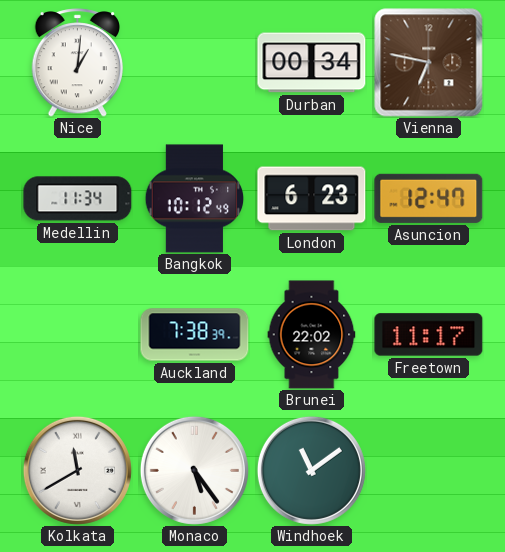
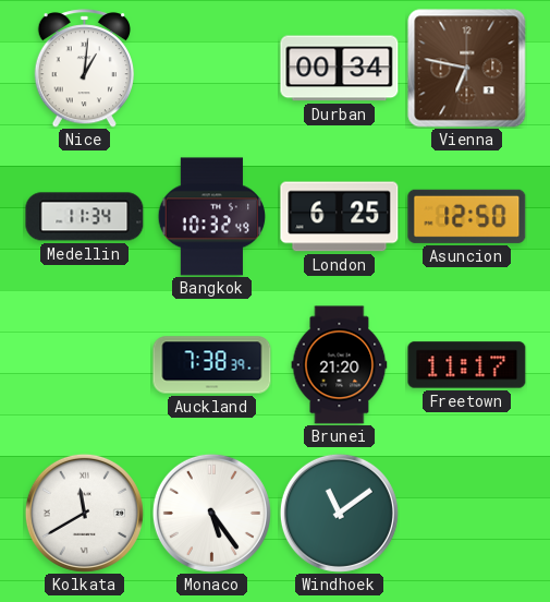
Bangkok: 10:12 -> 10:32
London: 6:23 -> 6:25
Asuncion: 12:47 -> 12:50
Brunei: 22:02 -> 21:20
